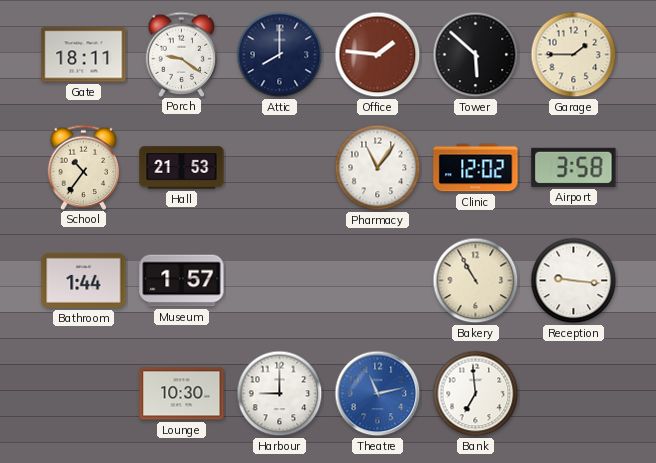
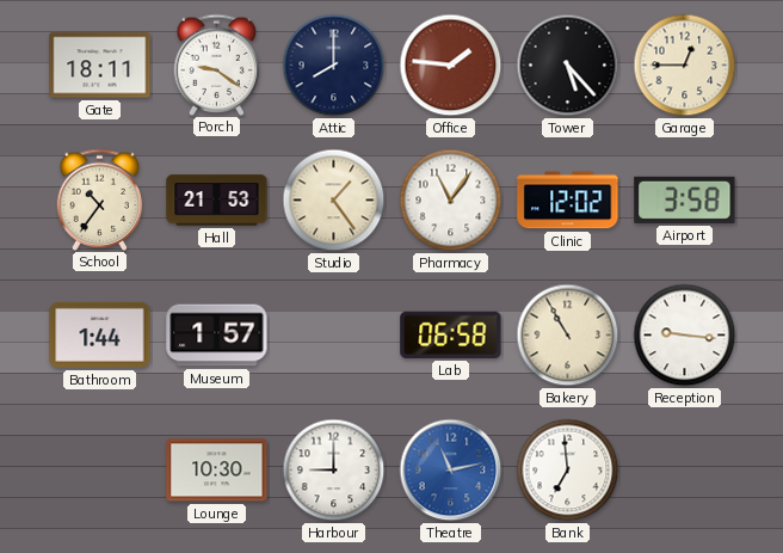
Tower: 5:52 -> 5:23
Garage: 1:45 -> 12:45
Studio: none -> 1:24
Lab: none -> 06:58
